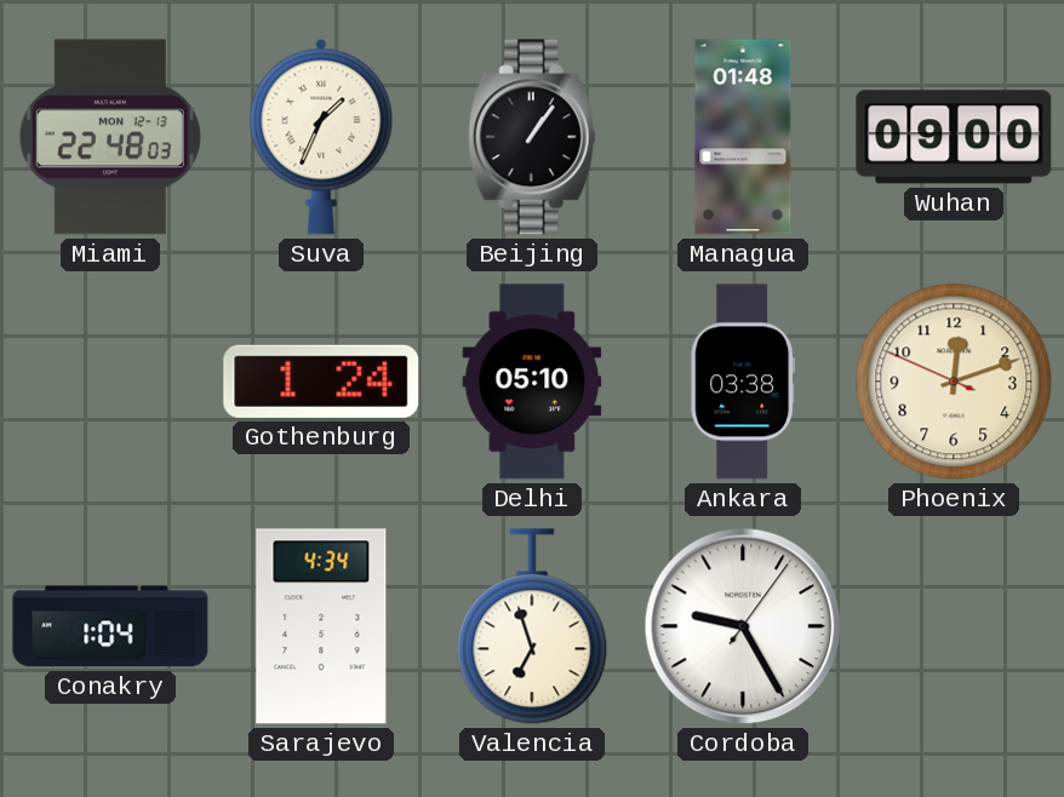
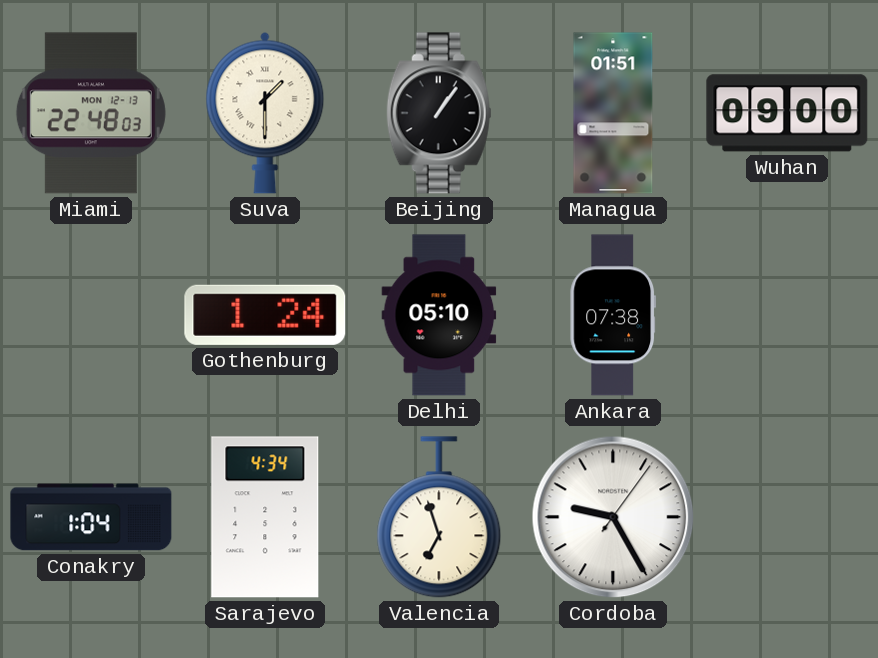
Suva: 1:34 -> 1:30
Managua: 01:48 -> 01:51
Ankara: 03:38 -> 07:38
Phoenix: 12:11 -> none
